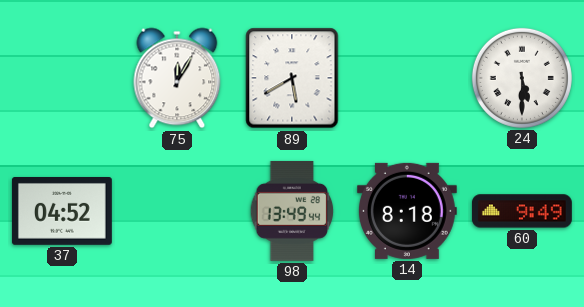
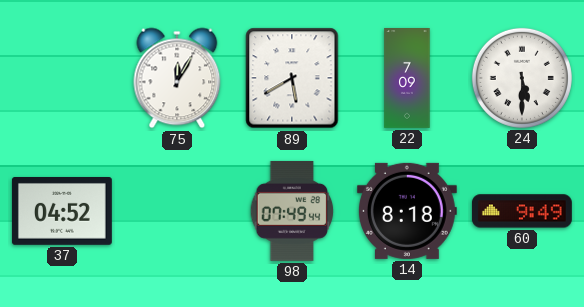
22: none -> 7:09
98: 13:49 -> 07:49
